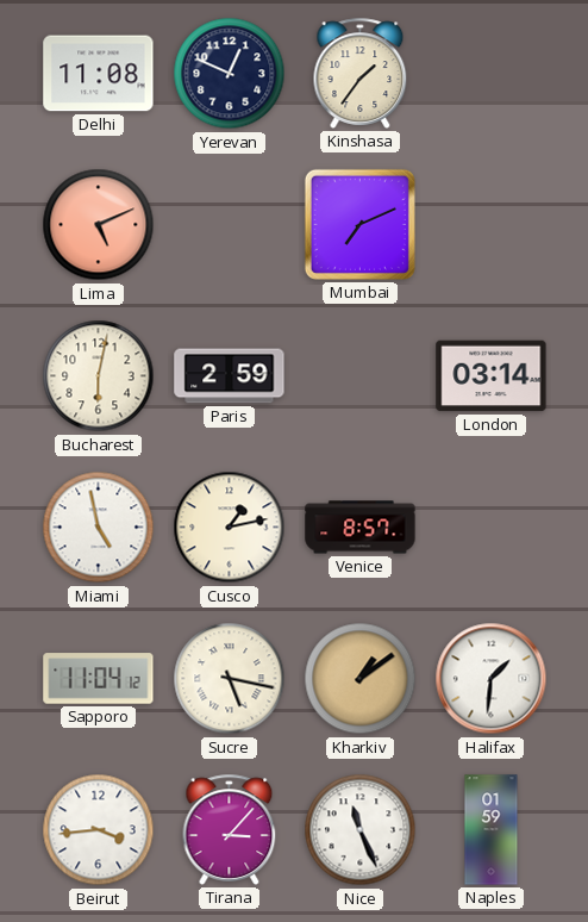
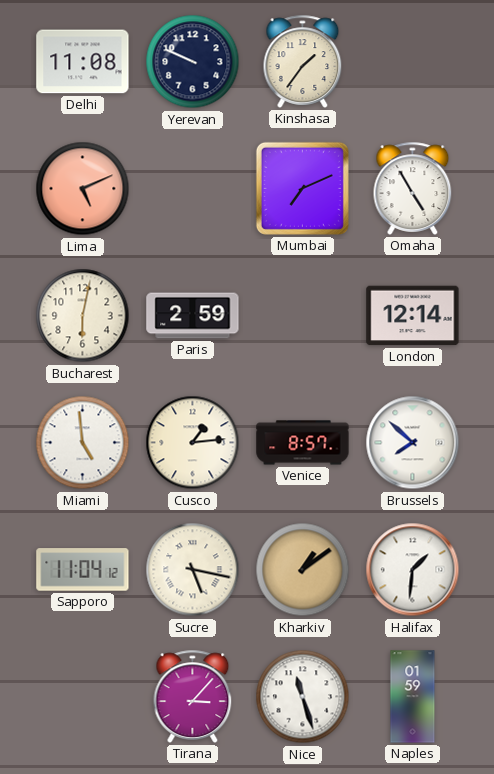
Yerevan: 12:49 -> 9:49
Omaha: none -> 4:55
London: 03:14 -> 12:14
Miami: 4:58 -> 4:59
Cusco: 1:13 -> 1:14
Brussels: none -> 7:52
Beirut: 3:44 -> none
Nice: 11:26 -> 11:27
